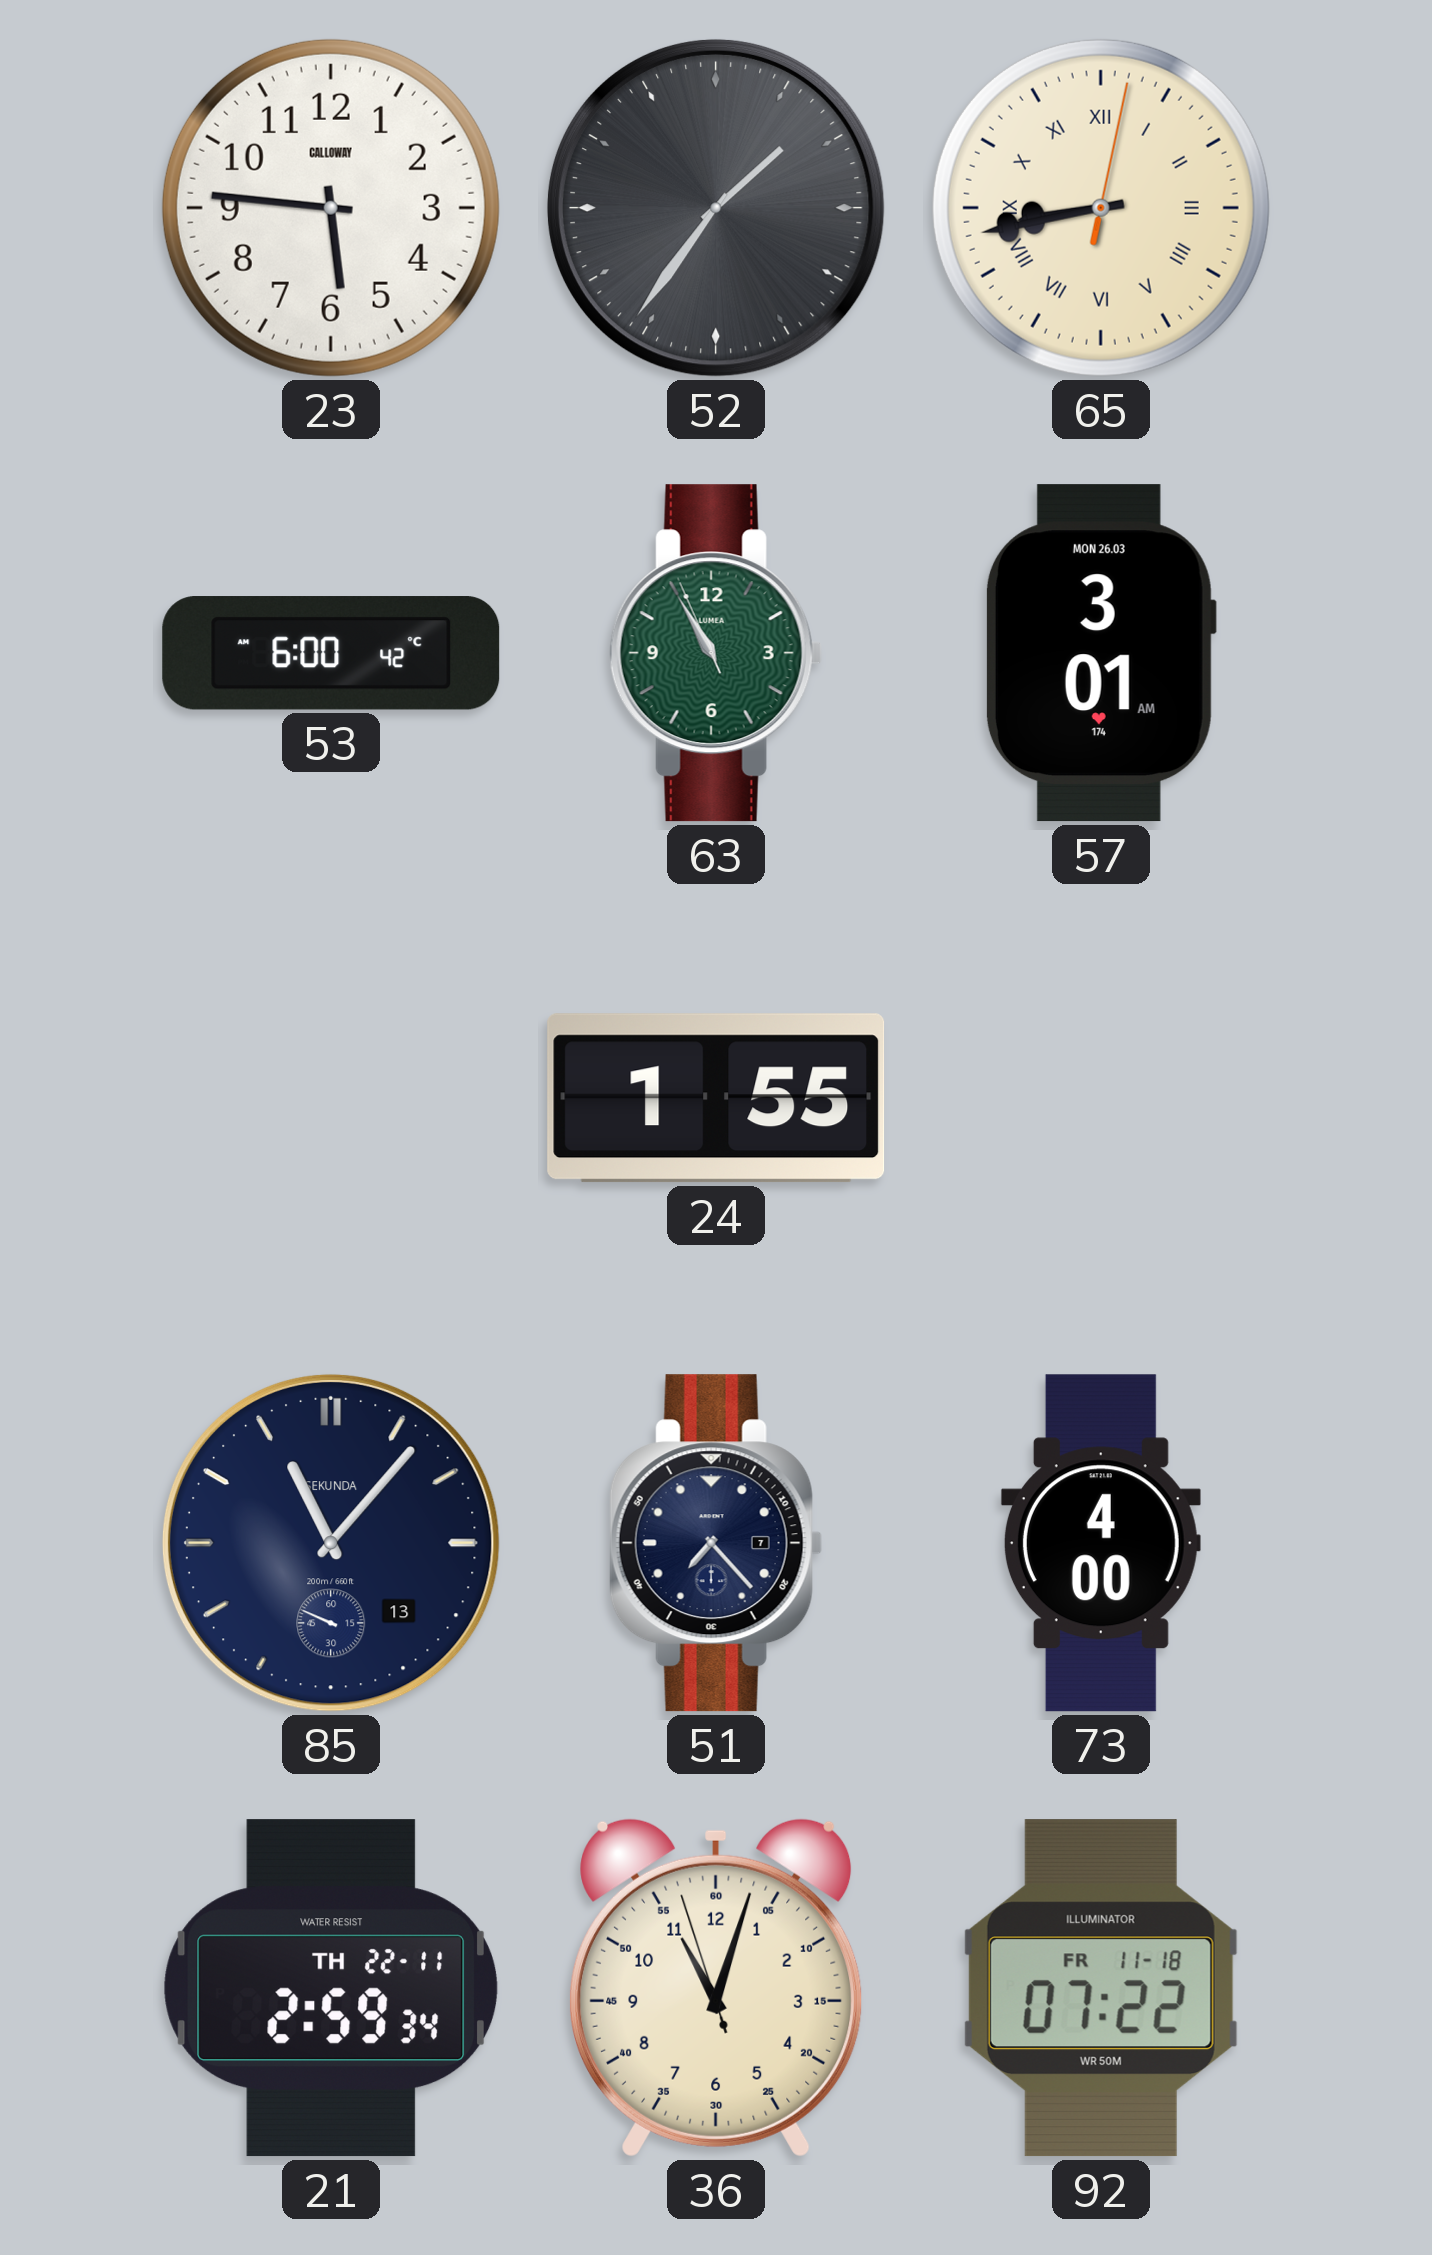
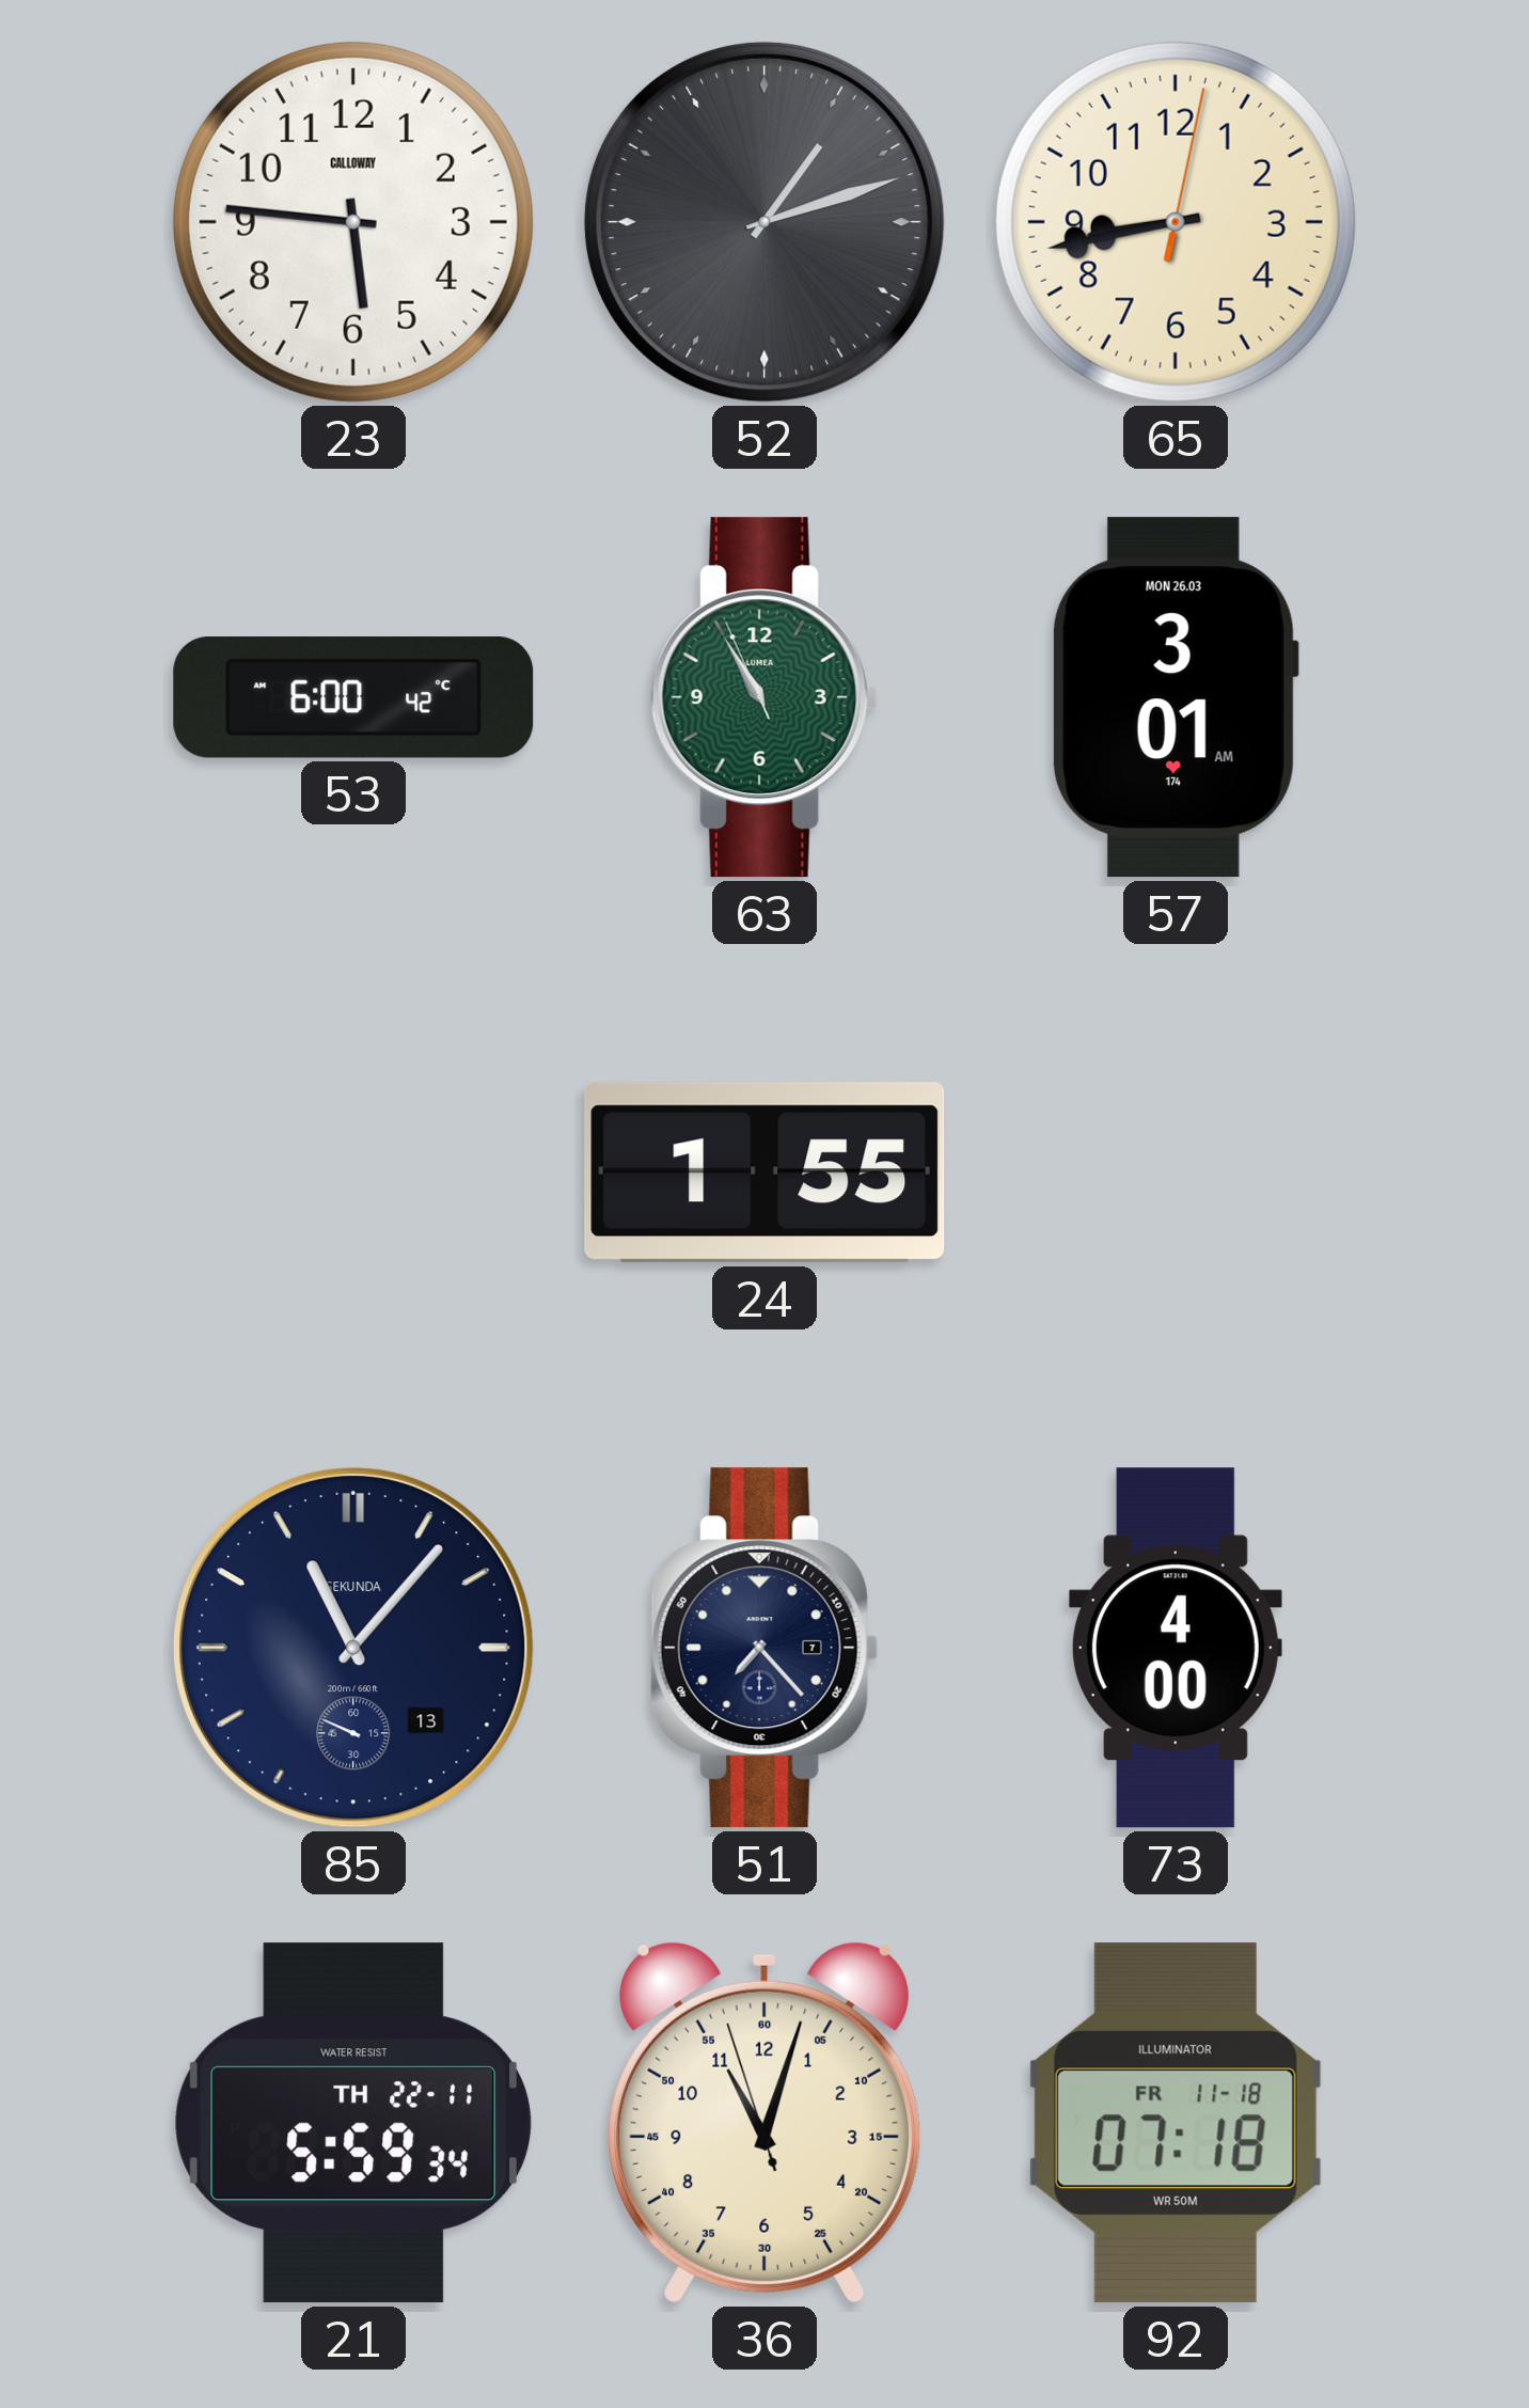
52: 1:36 -> 1:12
65 numerals: Roman -> Arabic
21: 2:59 -> 5:59
92: 07:22 -> 07:18
